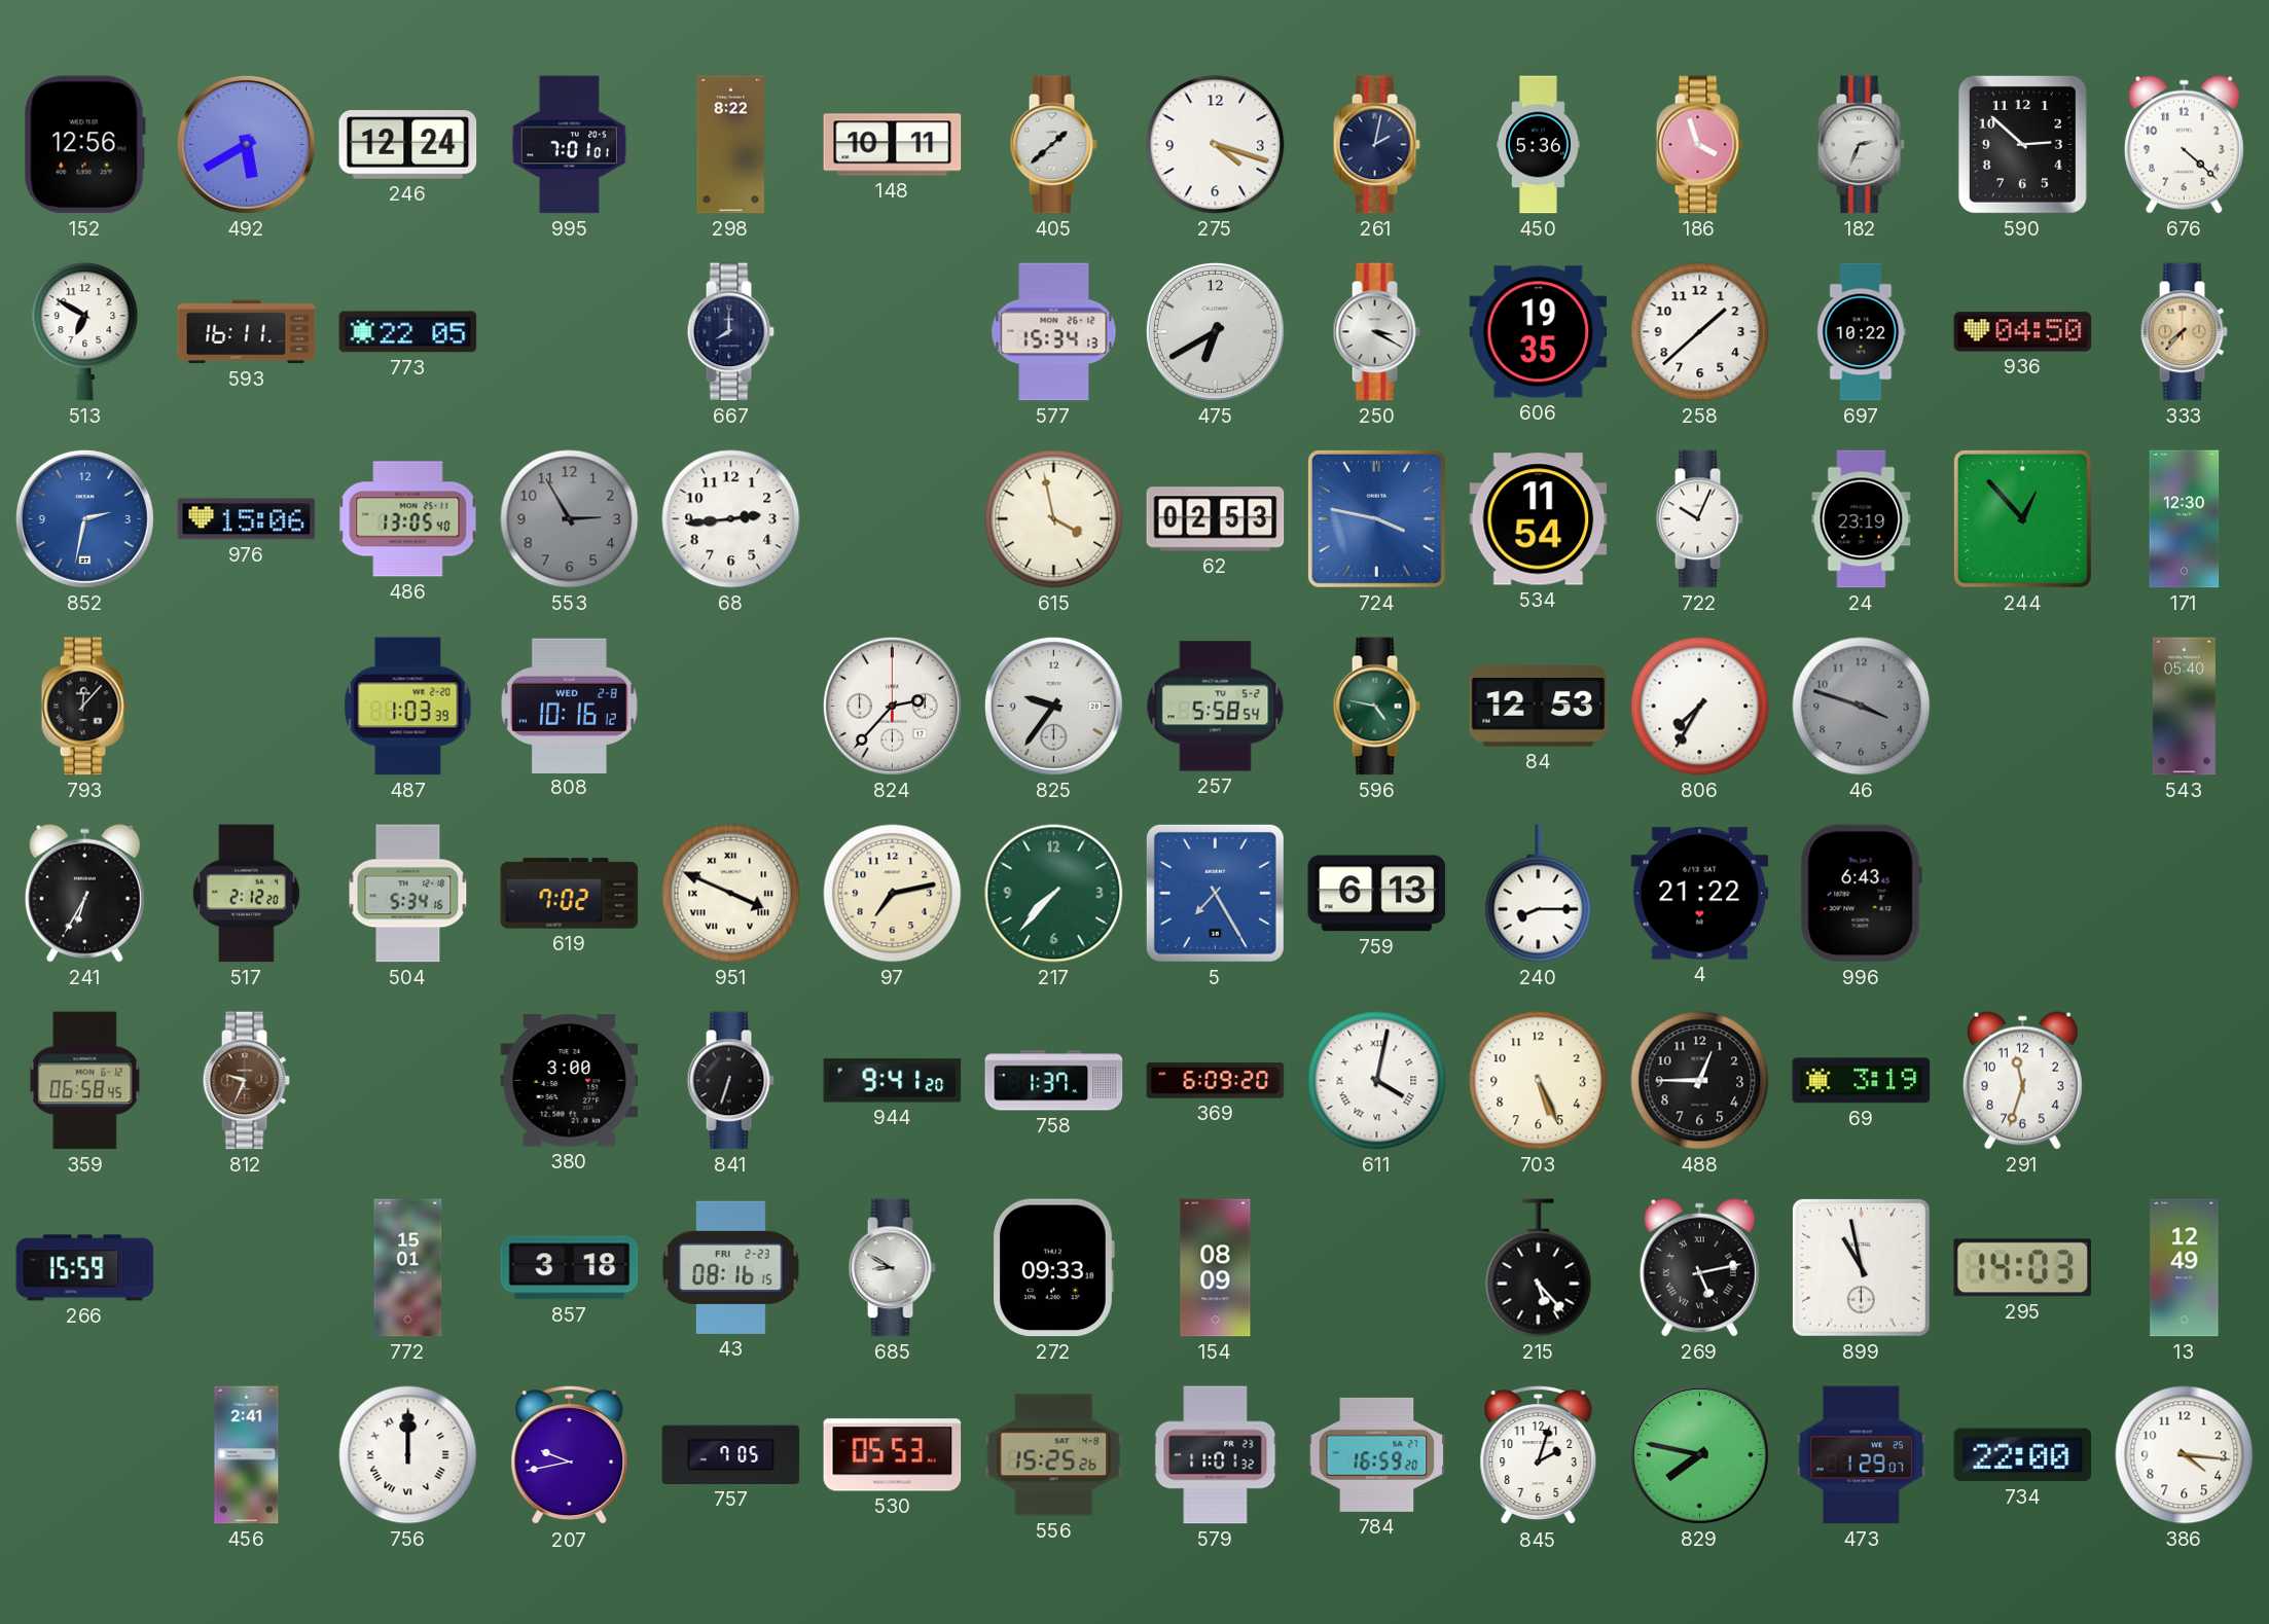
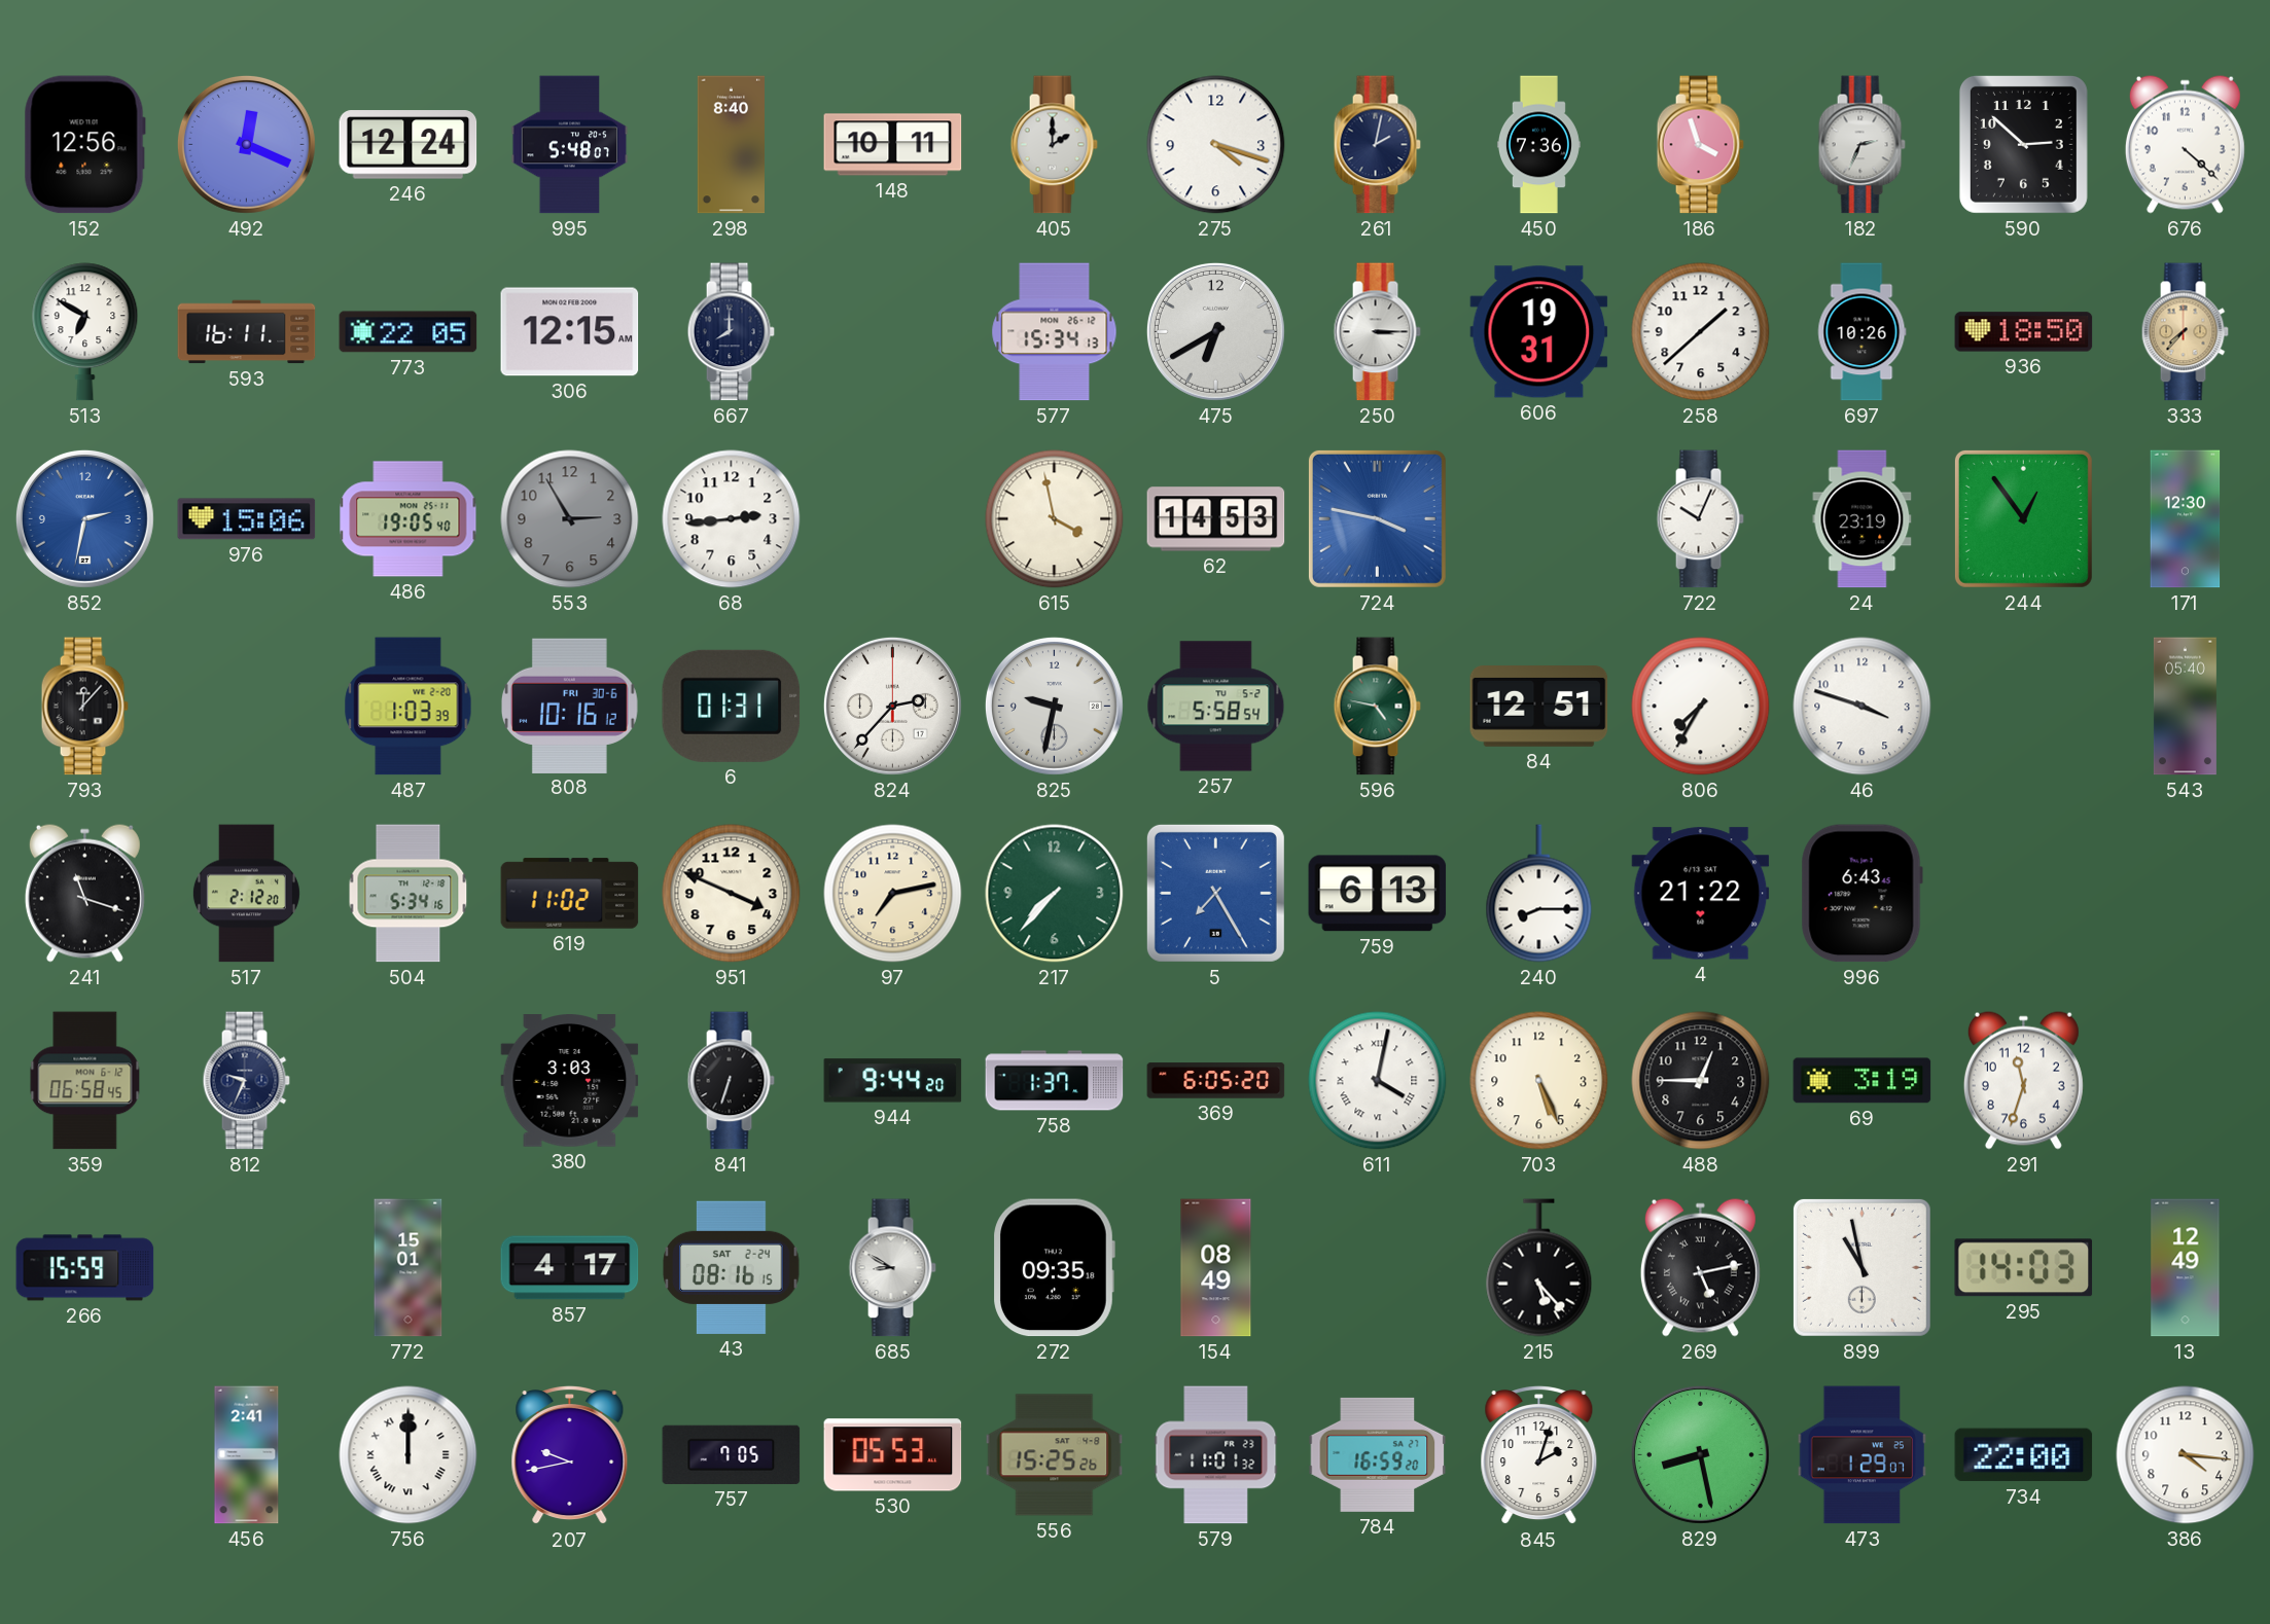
492: 5:40 -> 12:19
995: 7:01 -> 5:48
298: 8:22 -> 8:40
405: 1:38 -> 2:00
450: 5:36 -> 7:36
306: none -> 12:15
250: 3:20 -> 3:15
606: 19:35 -> 19:31
697: 10:22 -> 10:26
936: 04:50 -> 18:50
486: 13:05 -> 19:05
62: 02:53 -> 14:53
534: 11:54 -> none
244: 12:53 -> 12:54
808 date: WED 2-8 -> FRI 30-6
6: none -> 01:31
825: 9:36 -> 9:32
84: 12:53 -> 12:51
46 dial: grey -> white
241: 6:35 -> 11:18
619: 7:02 -> 11:02
951 numerals: Roman -> Arabic
812 dial: brown -> navy
380: 3:00 -> 3:03
944: 9:41 -> 9:44
369: 6:09 -> 6:05
857: 3:18 -> 4:17
43 date: FRI 2-23 -> SAT 2-24
272: 09:33 -> 09:35
154: 08:09 -> 08:49
829: 7:47 -> 8:28
